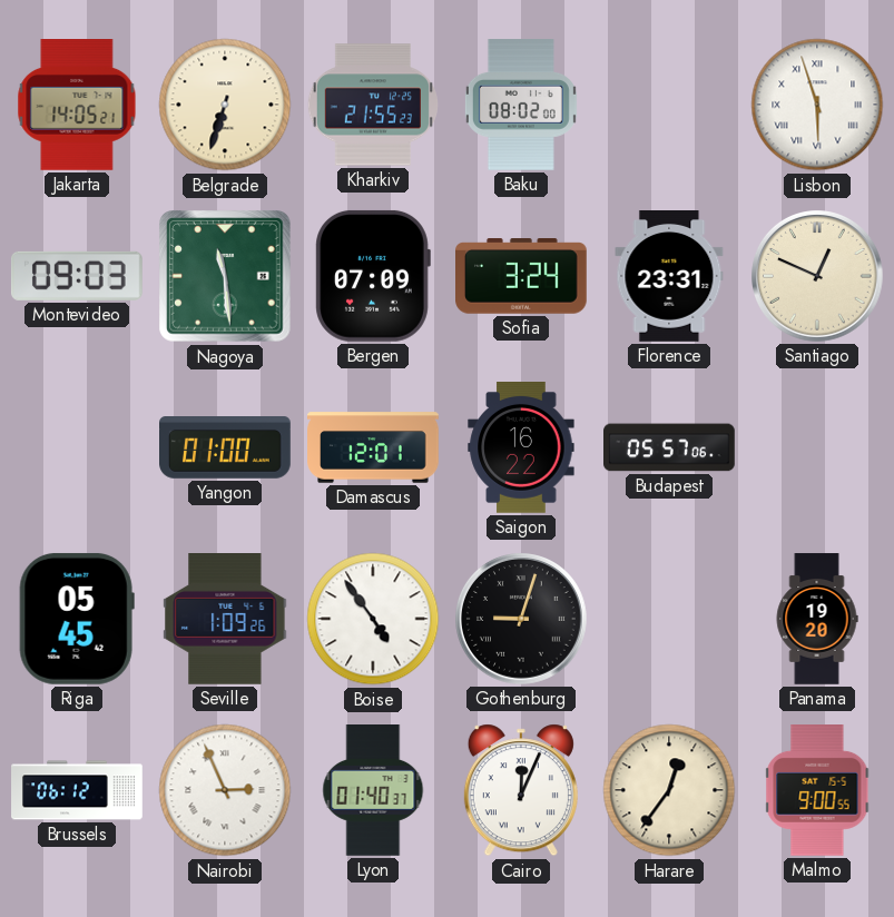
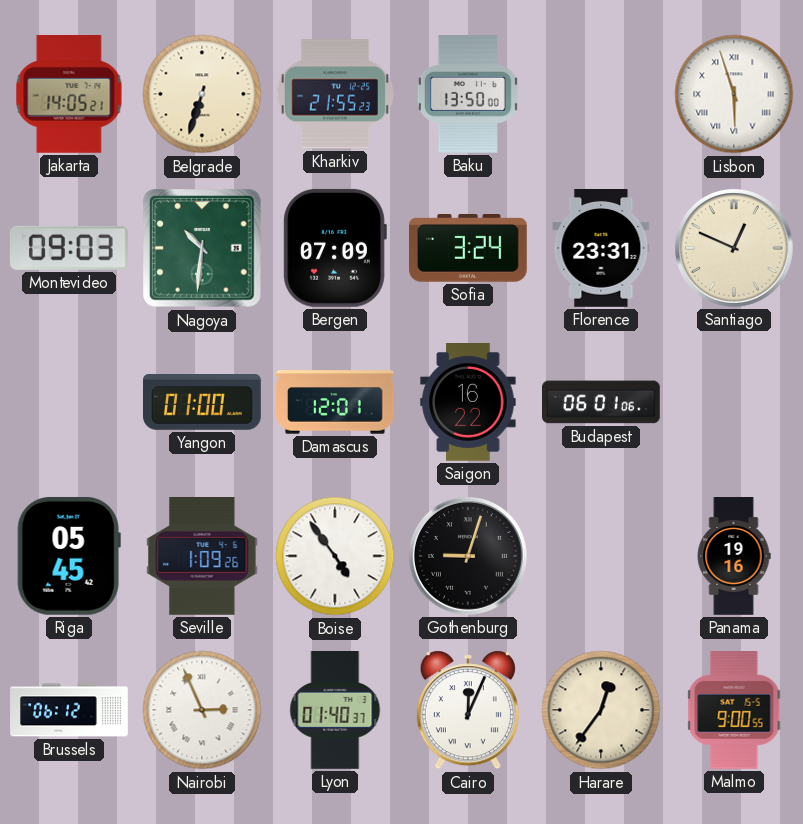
Baku: 08:02 -> 13:50
Nagoya: 11:29 -> 10:31
Budapest: 05:57 -> 06:01
Panama: 19:20 -> 19:16
